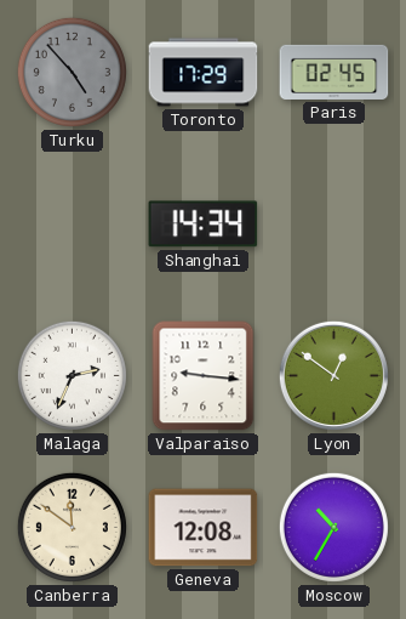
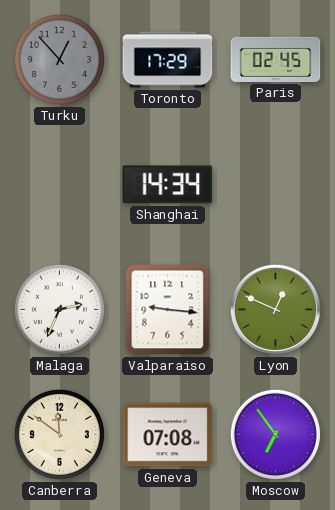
Turku: 4:53 -> 12:53
Lyon: 12:51 -> 12:49
Geneva: 12:08 -> 07:08
Moscow: 10:35 -> 6:54
